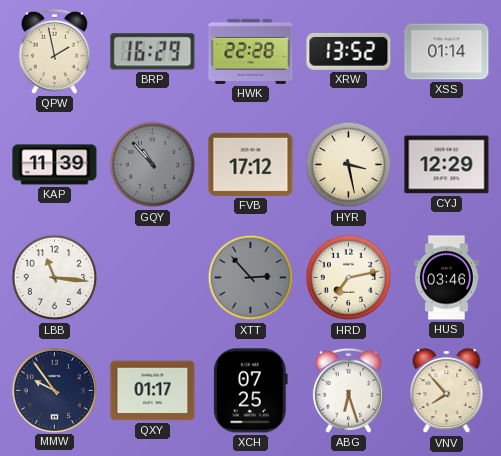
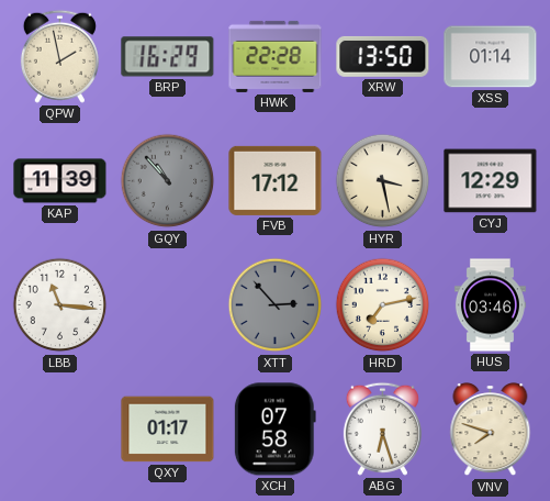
XRW: 13:52 -> 13:50
MMW: 9:54 -> none
XCH: 07:25 -> 07:58
VNV: 7:53 -> 7:48
